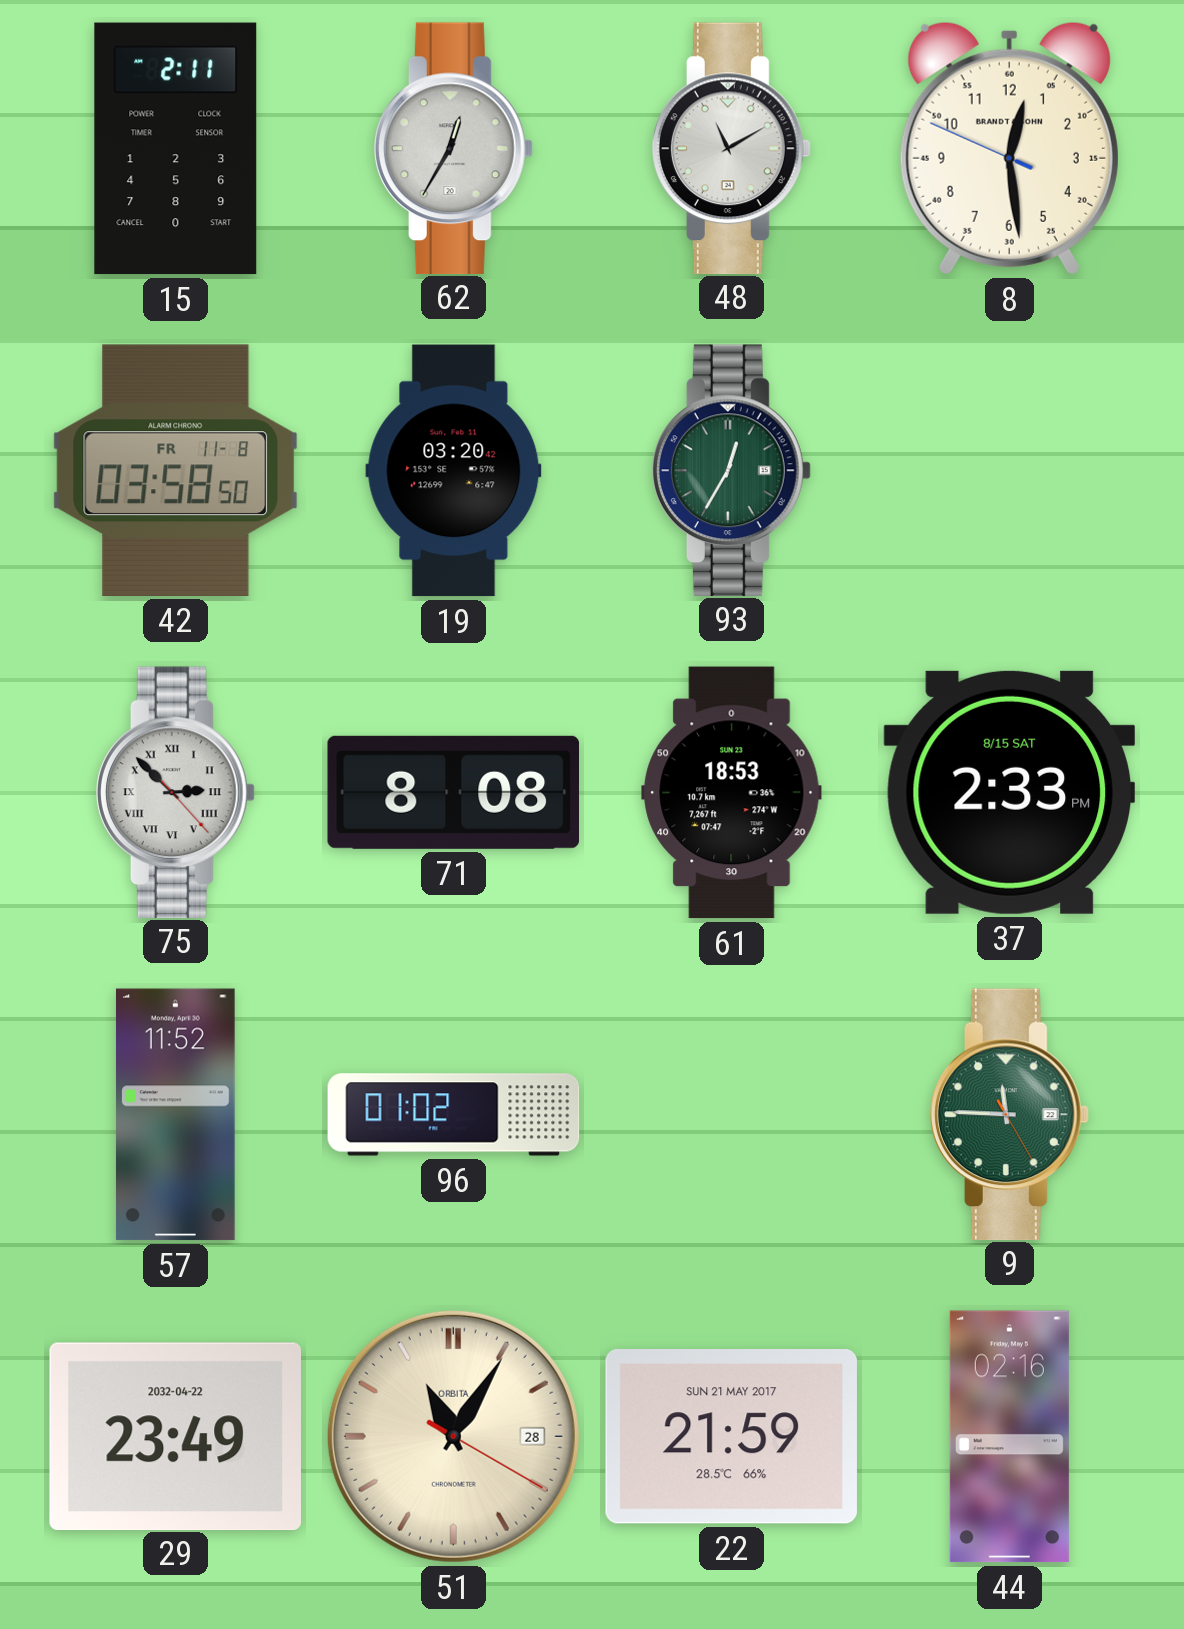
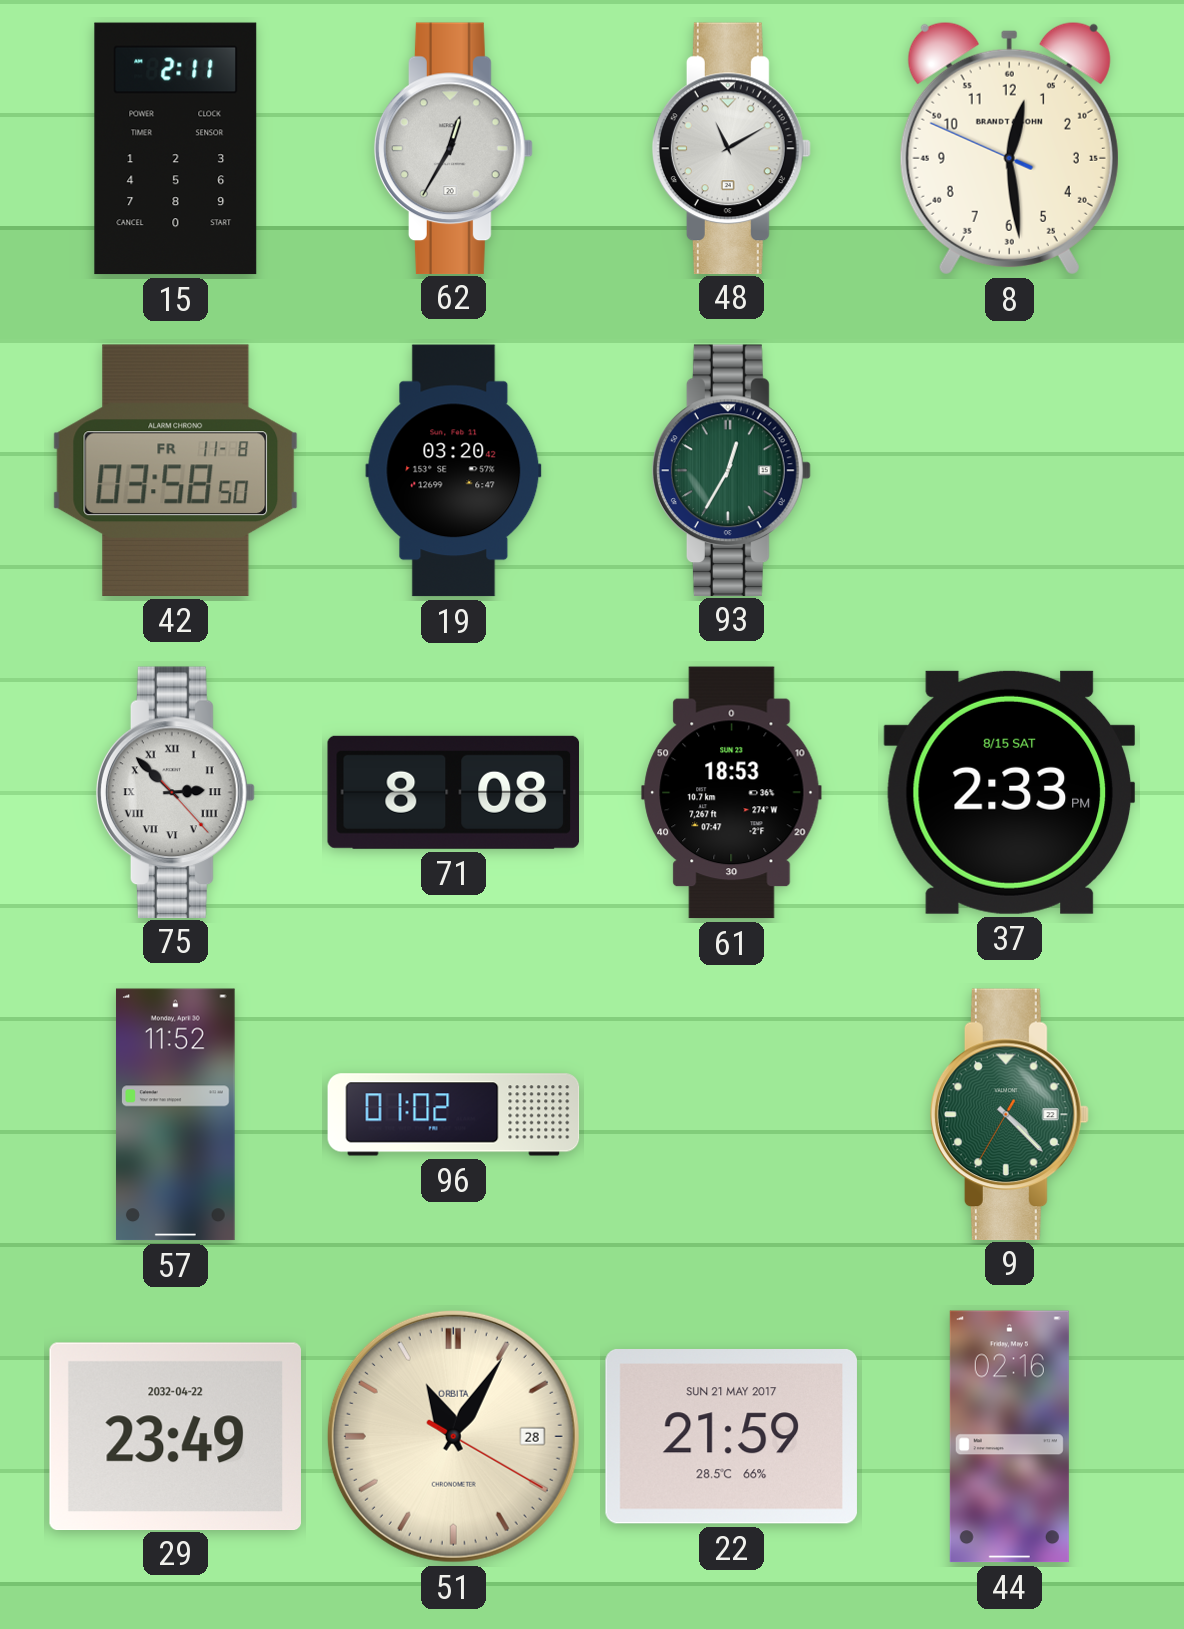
9: 11:45 -> 4:22
